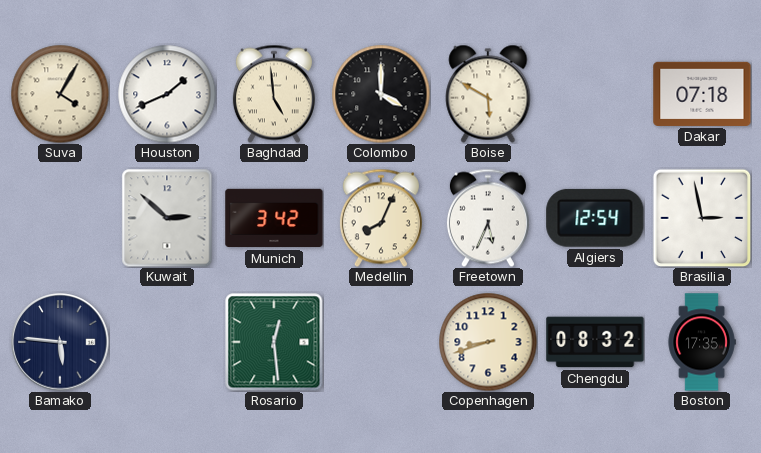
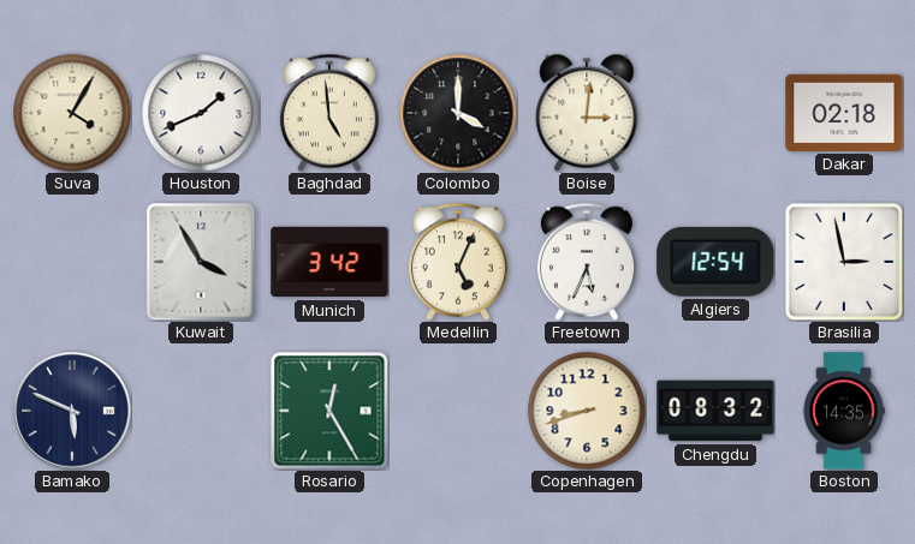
Boise: 5:50 -> 3:01
Dakar: 07:18 -> 02:18
Kuwait: 2:52 -> 3:55
Medellin: 8:04 -> 5:04
Bamako: 5:46 -> 5:49
Rosario: 12:29 -> 12:25
Boston: 17:35 -> 14:35
